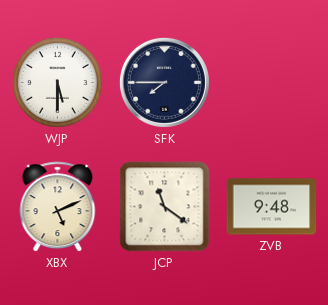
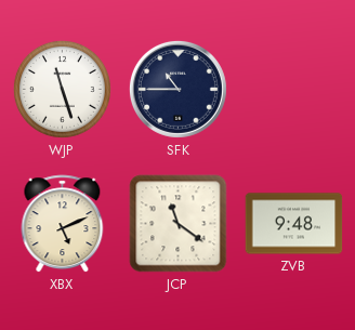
WJP: 5:30 -> 11:27
SFK: 7:45 -> 10:45
